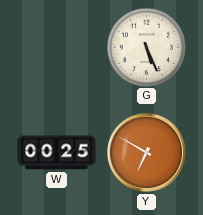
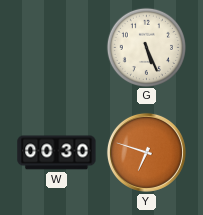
W: 00:25 -> 00:30
Y: 6:50 -> 6:48
